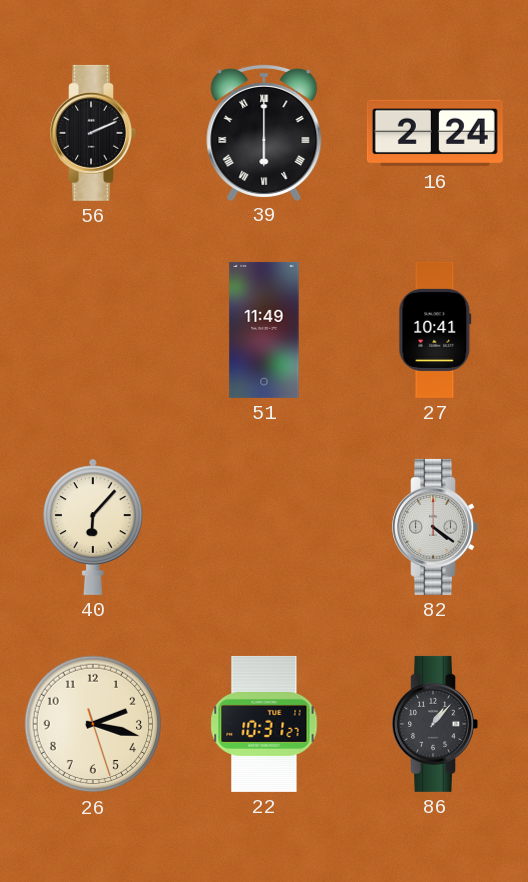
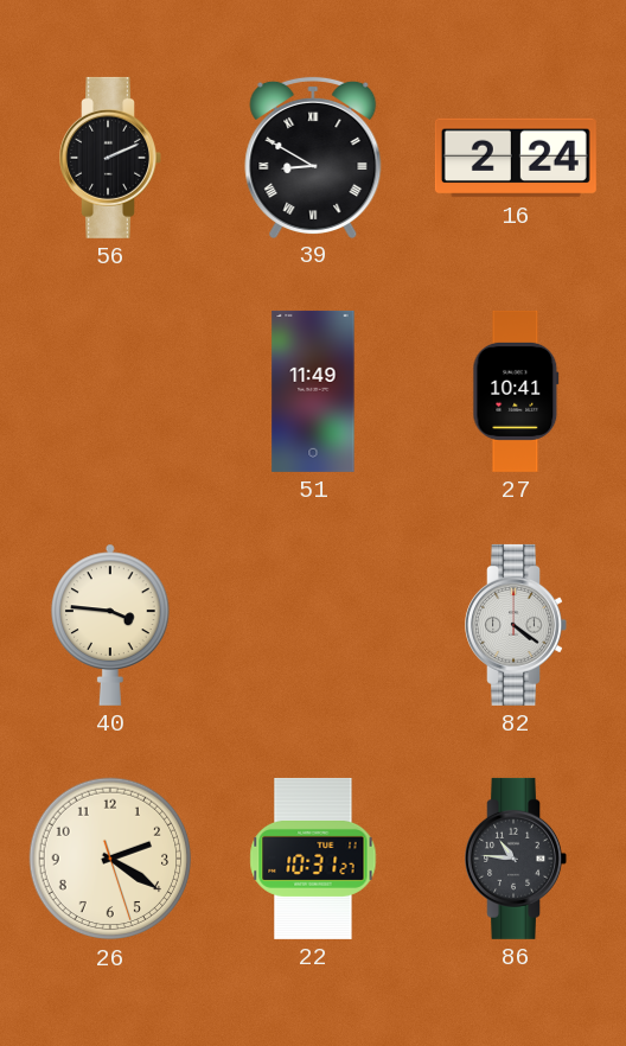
39: 6:00 -> 8:50
40: 6:07 -> 3:46
26: 2:17 -> 2:20
86: 1:07 -> 10:46
